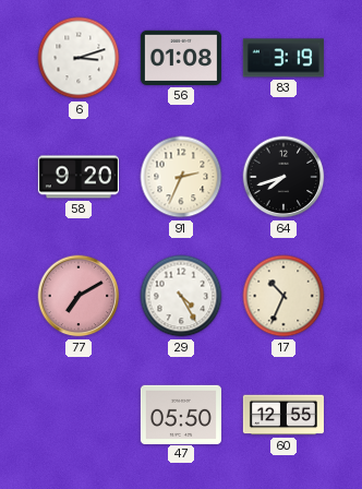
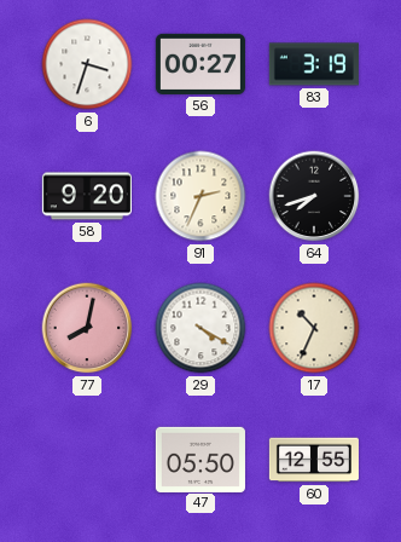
6: 3:12 -> 3:33
56: 01:08 -> 00:27
77: 7:10 -> 8:02
29: 4:25 -> 4:20
